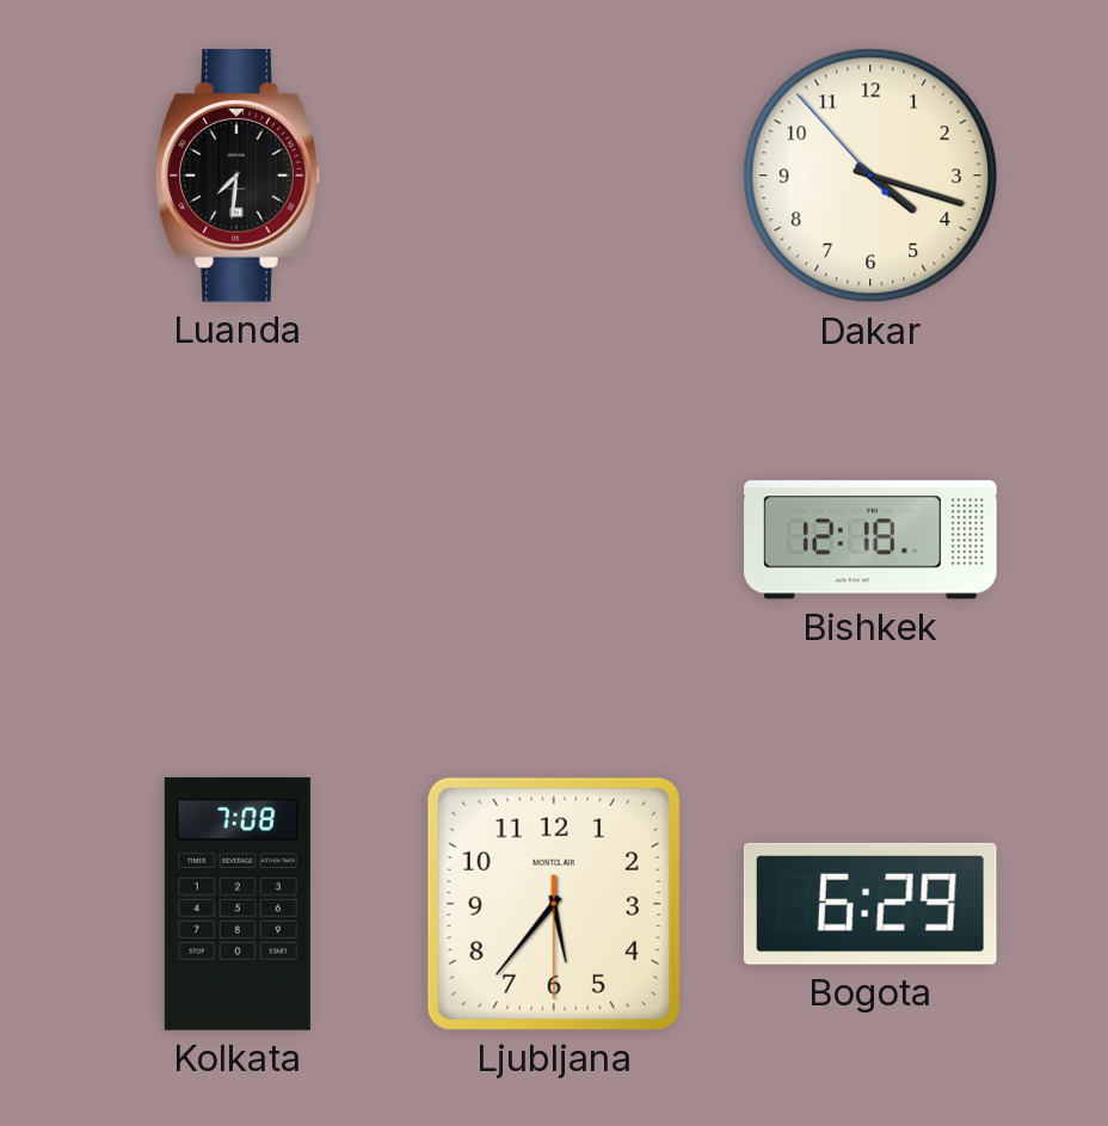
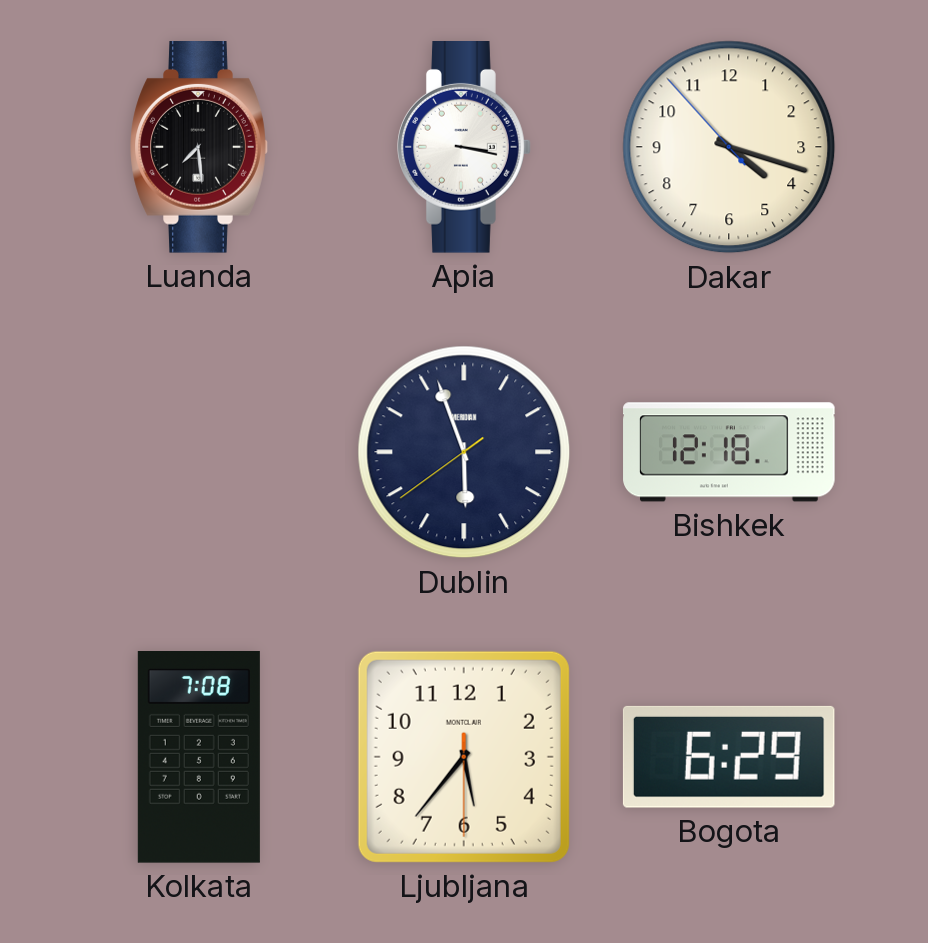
Luanda: 7:31 -> 7:29
Apia: none -> 3:17
Dublin: none -> 5:56
